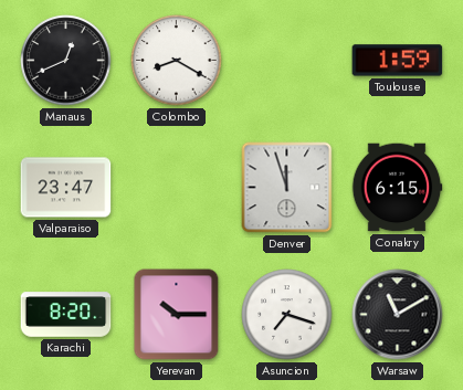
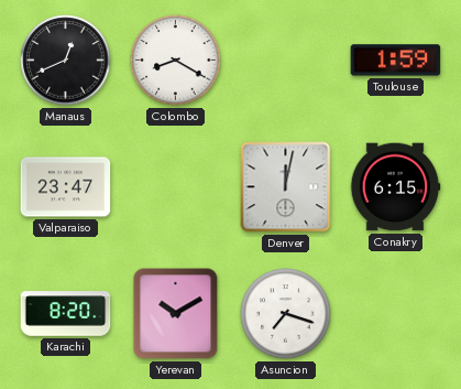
Denver: 11:57 -> 12:02
Yerevan: 10:15 -> 10:10
Warsaw: 11:10 -> none
